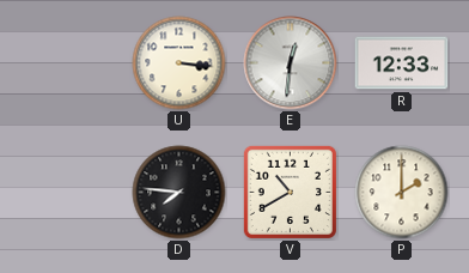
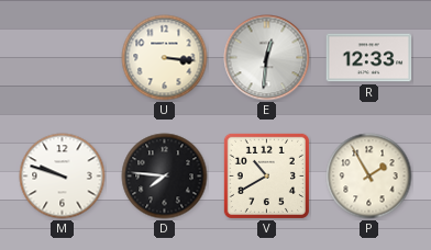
M: none -> 9:48
P: 2:00 -> 1:55
